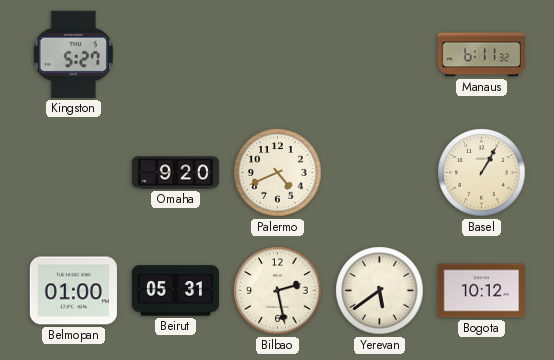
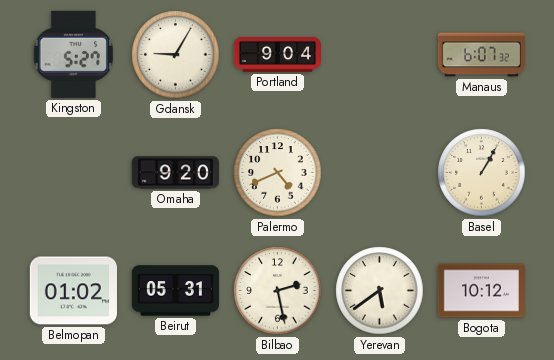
Gdansk: none -> 9:05
Portland: none -> 9:04
Manaus: 6:11 -> 6:07
Belmopan: 01:00 -> 01:02
